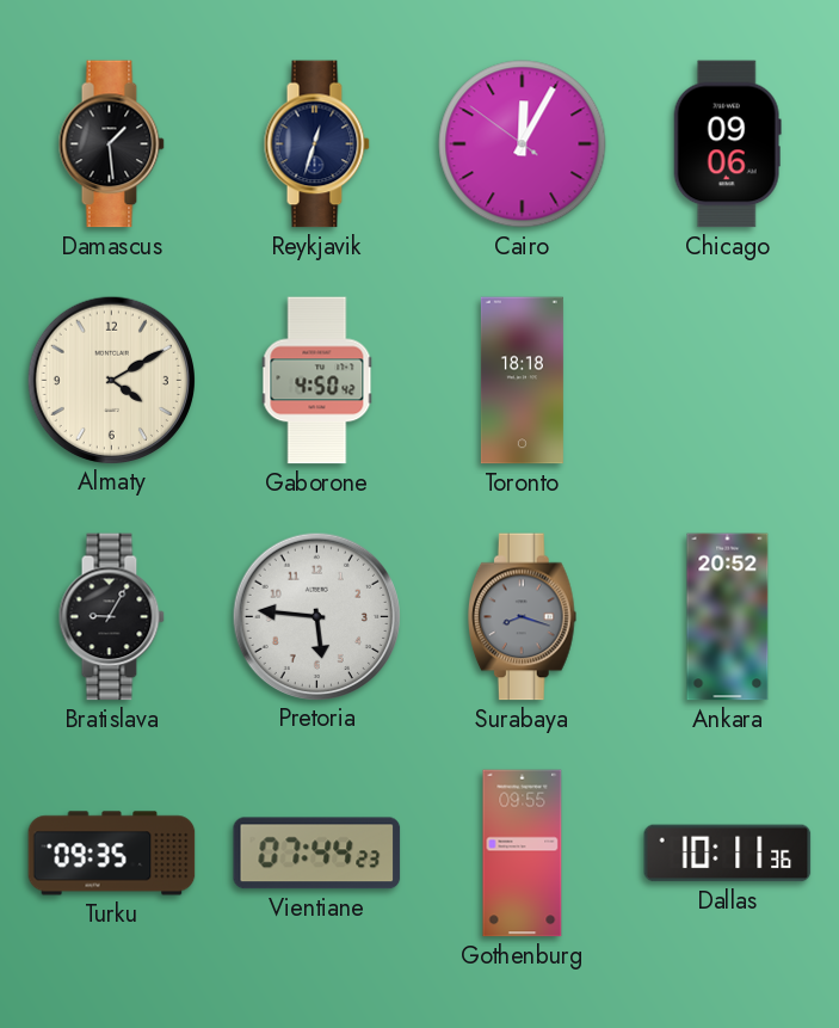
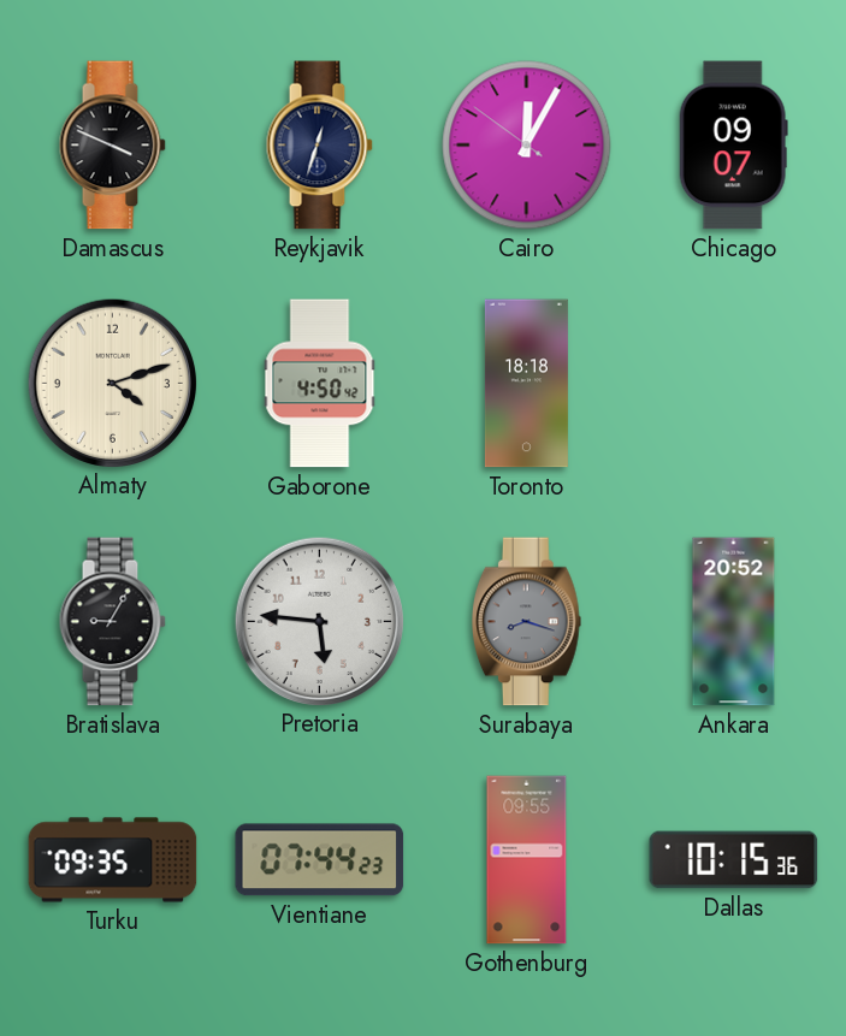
Damascus: 1:29 -> 3:49
Chicago: 09:06 -> 09:07
Almaty: 4:10 -> 4:12
Dallas: 10:11 -> 10:15
